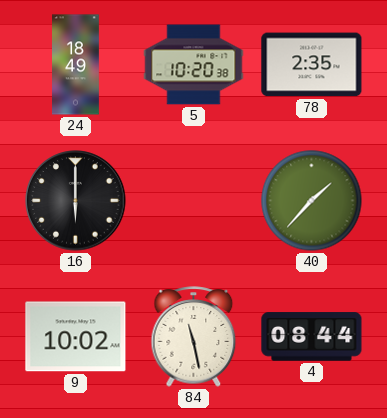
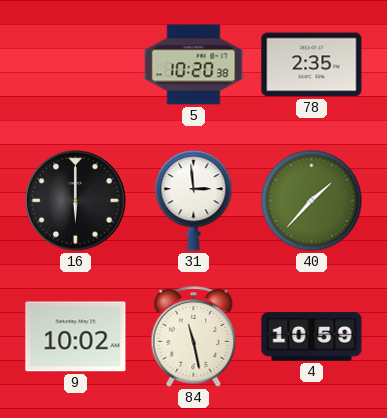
24: 18:49 -> none
31: none -> 2:59
4: 08:44 -> 10:59
